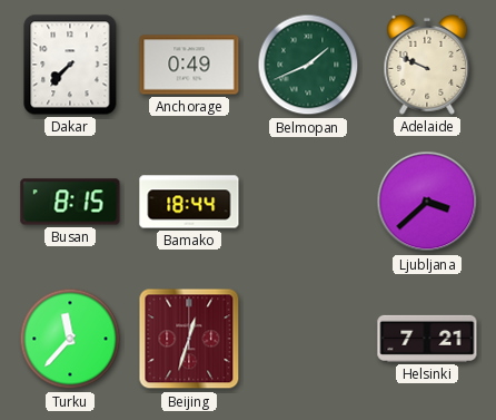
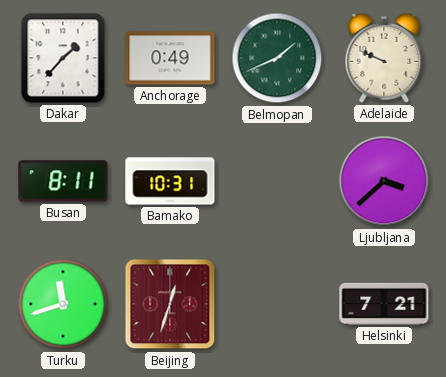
Dakar: 7:37 -> 1:37
Busan: 8:15 -> 8:11
Bamako: 18:44 -> 10:31
Turku: 11:37 -> 11:42
